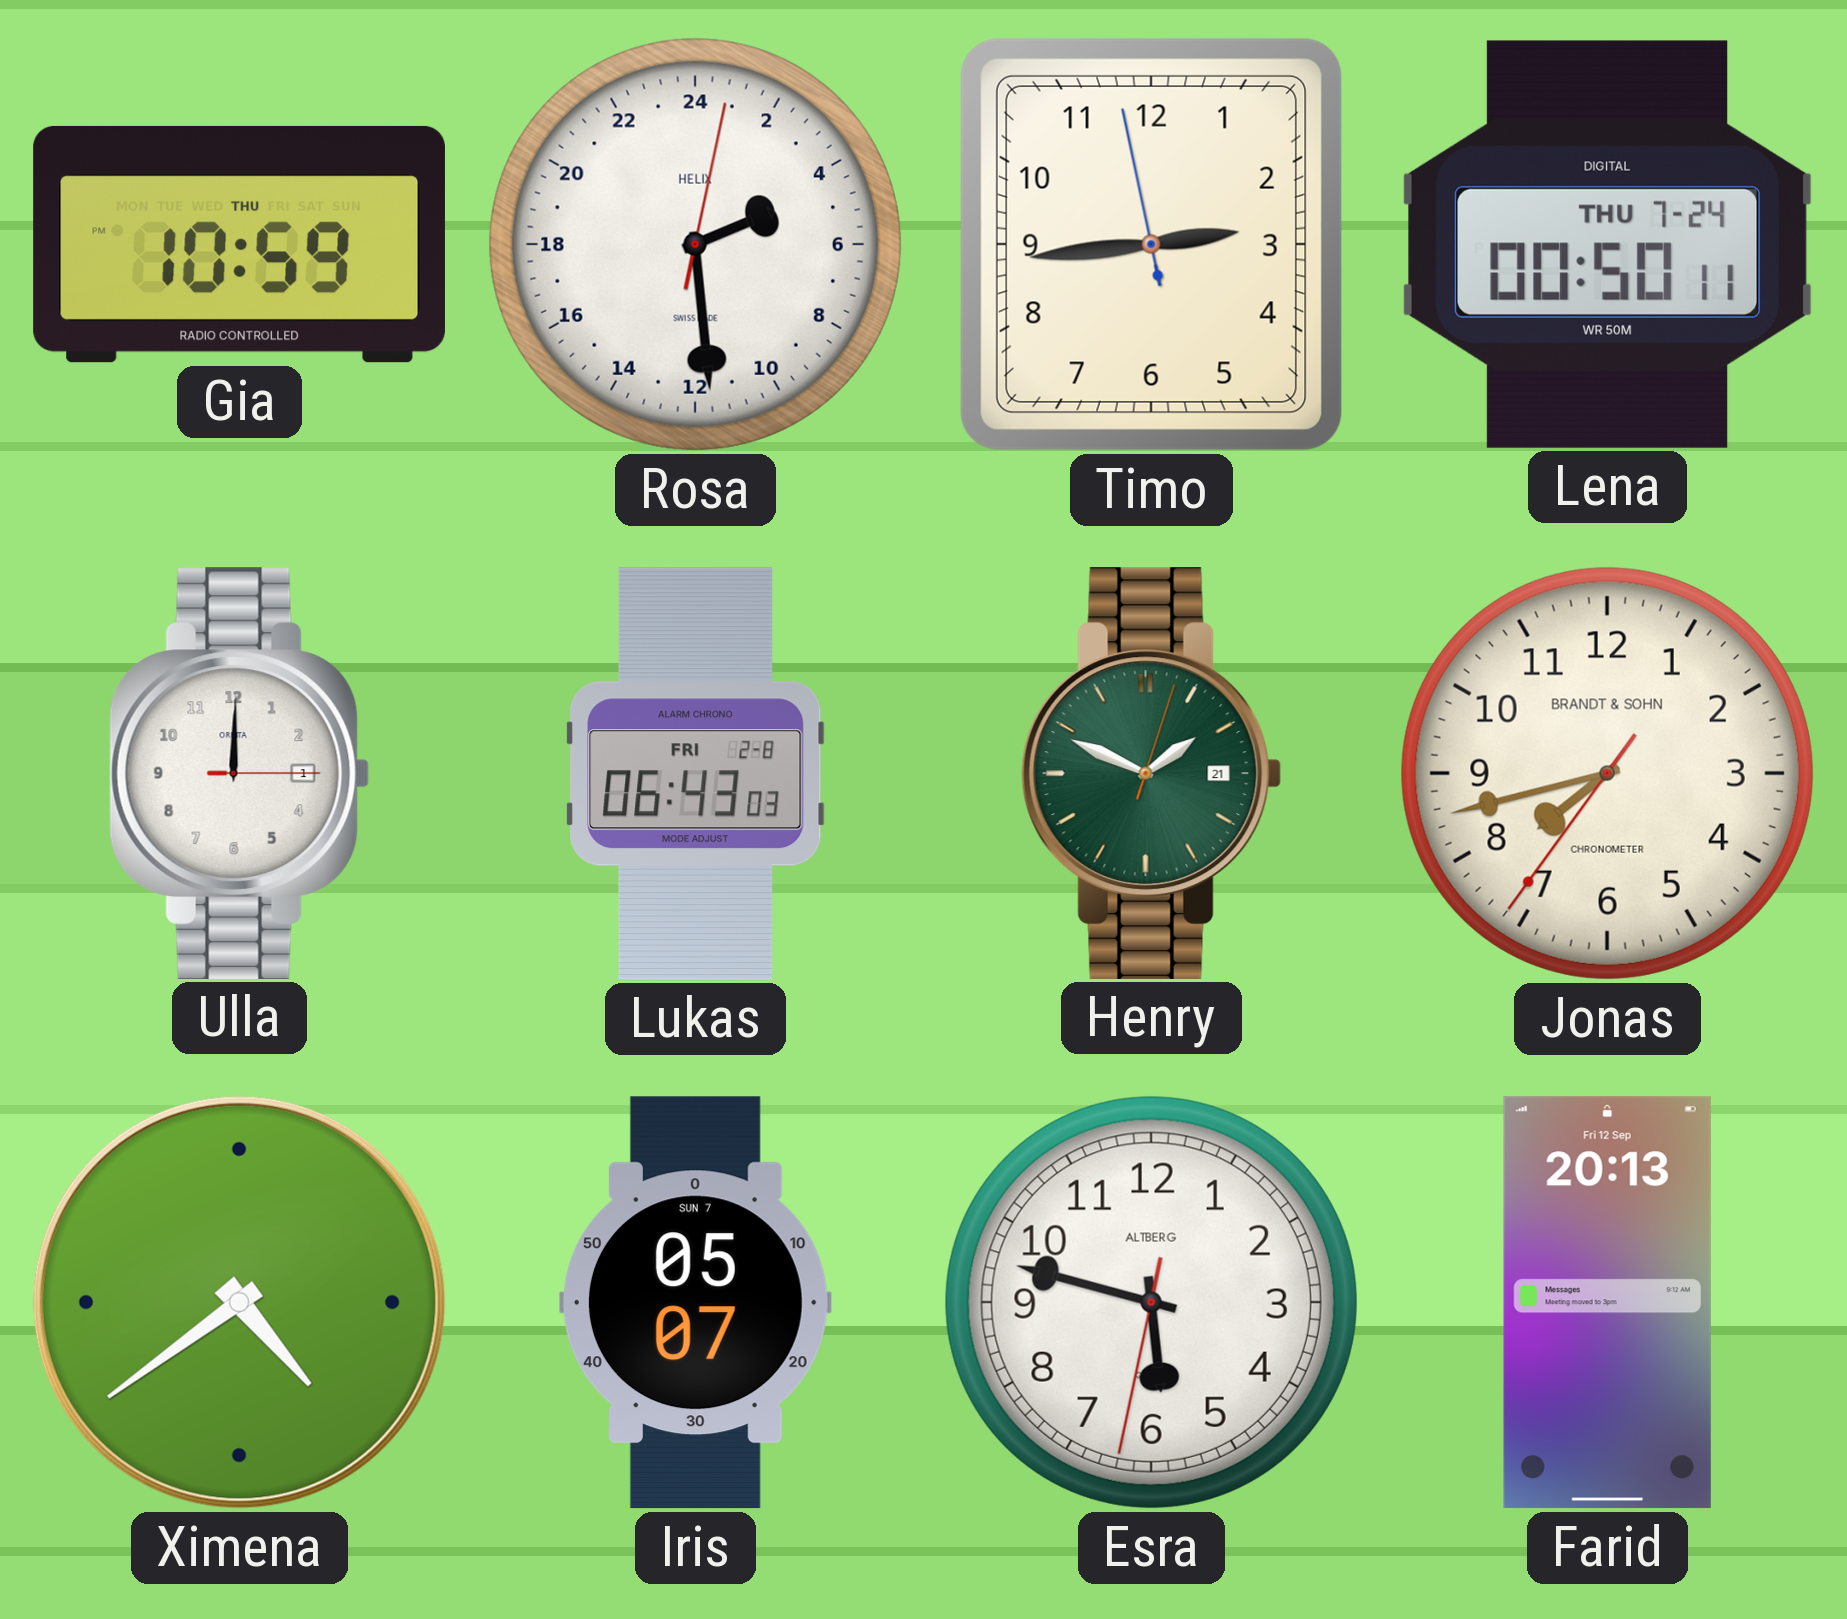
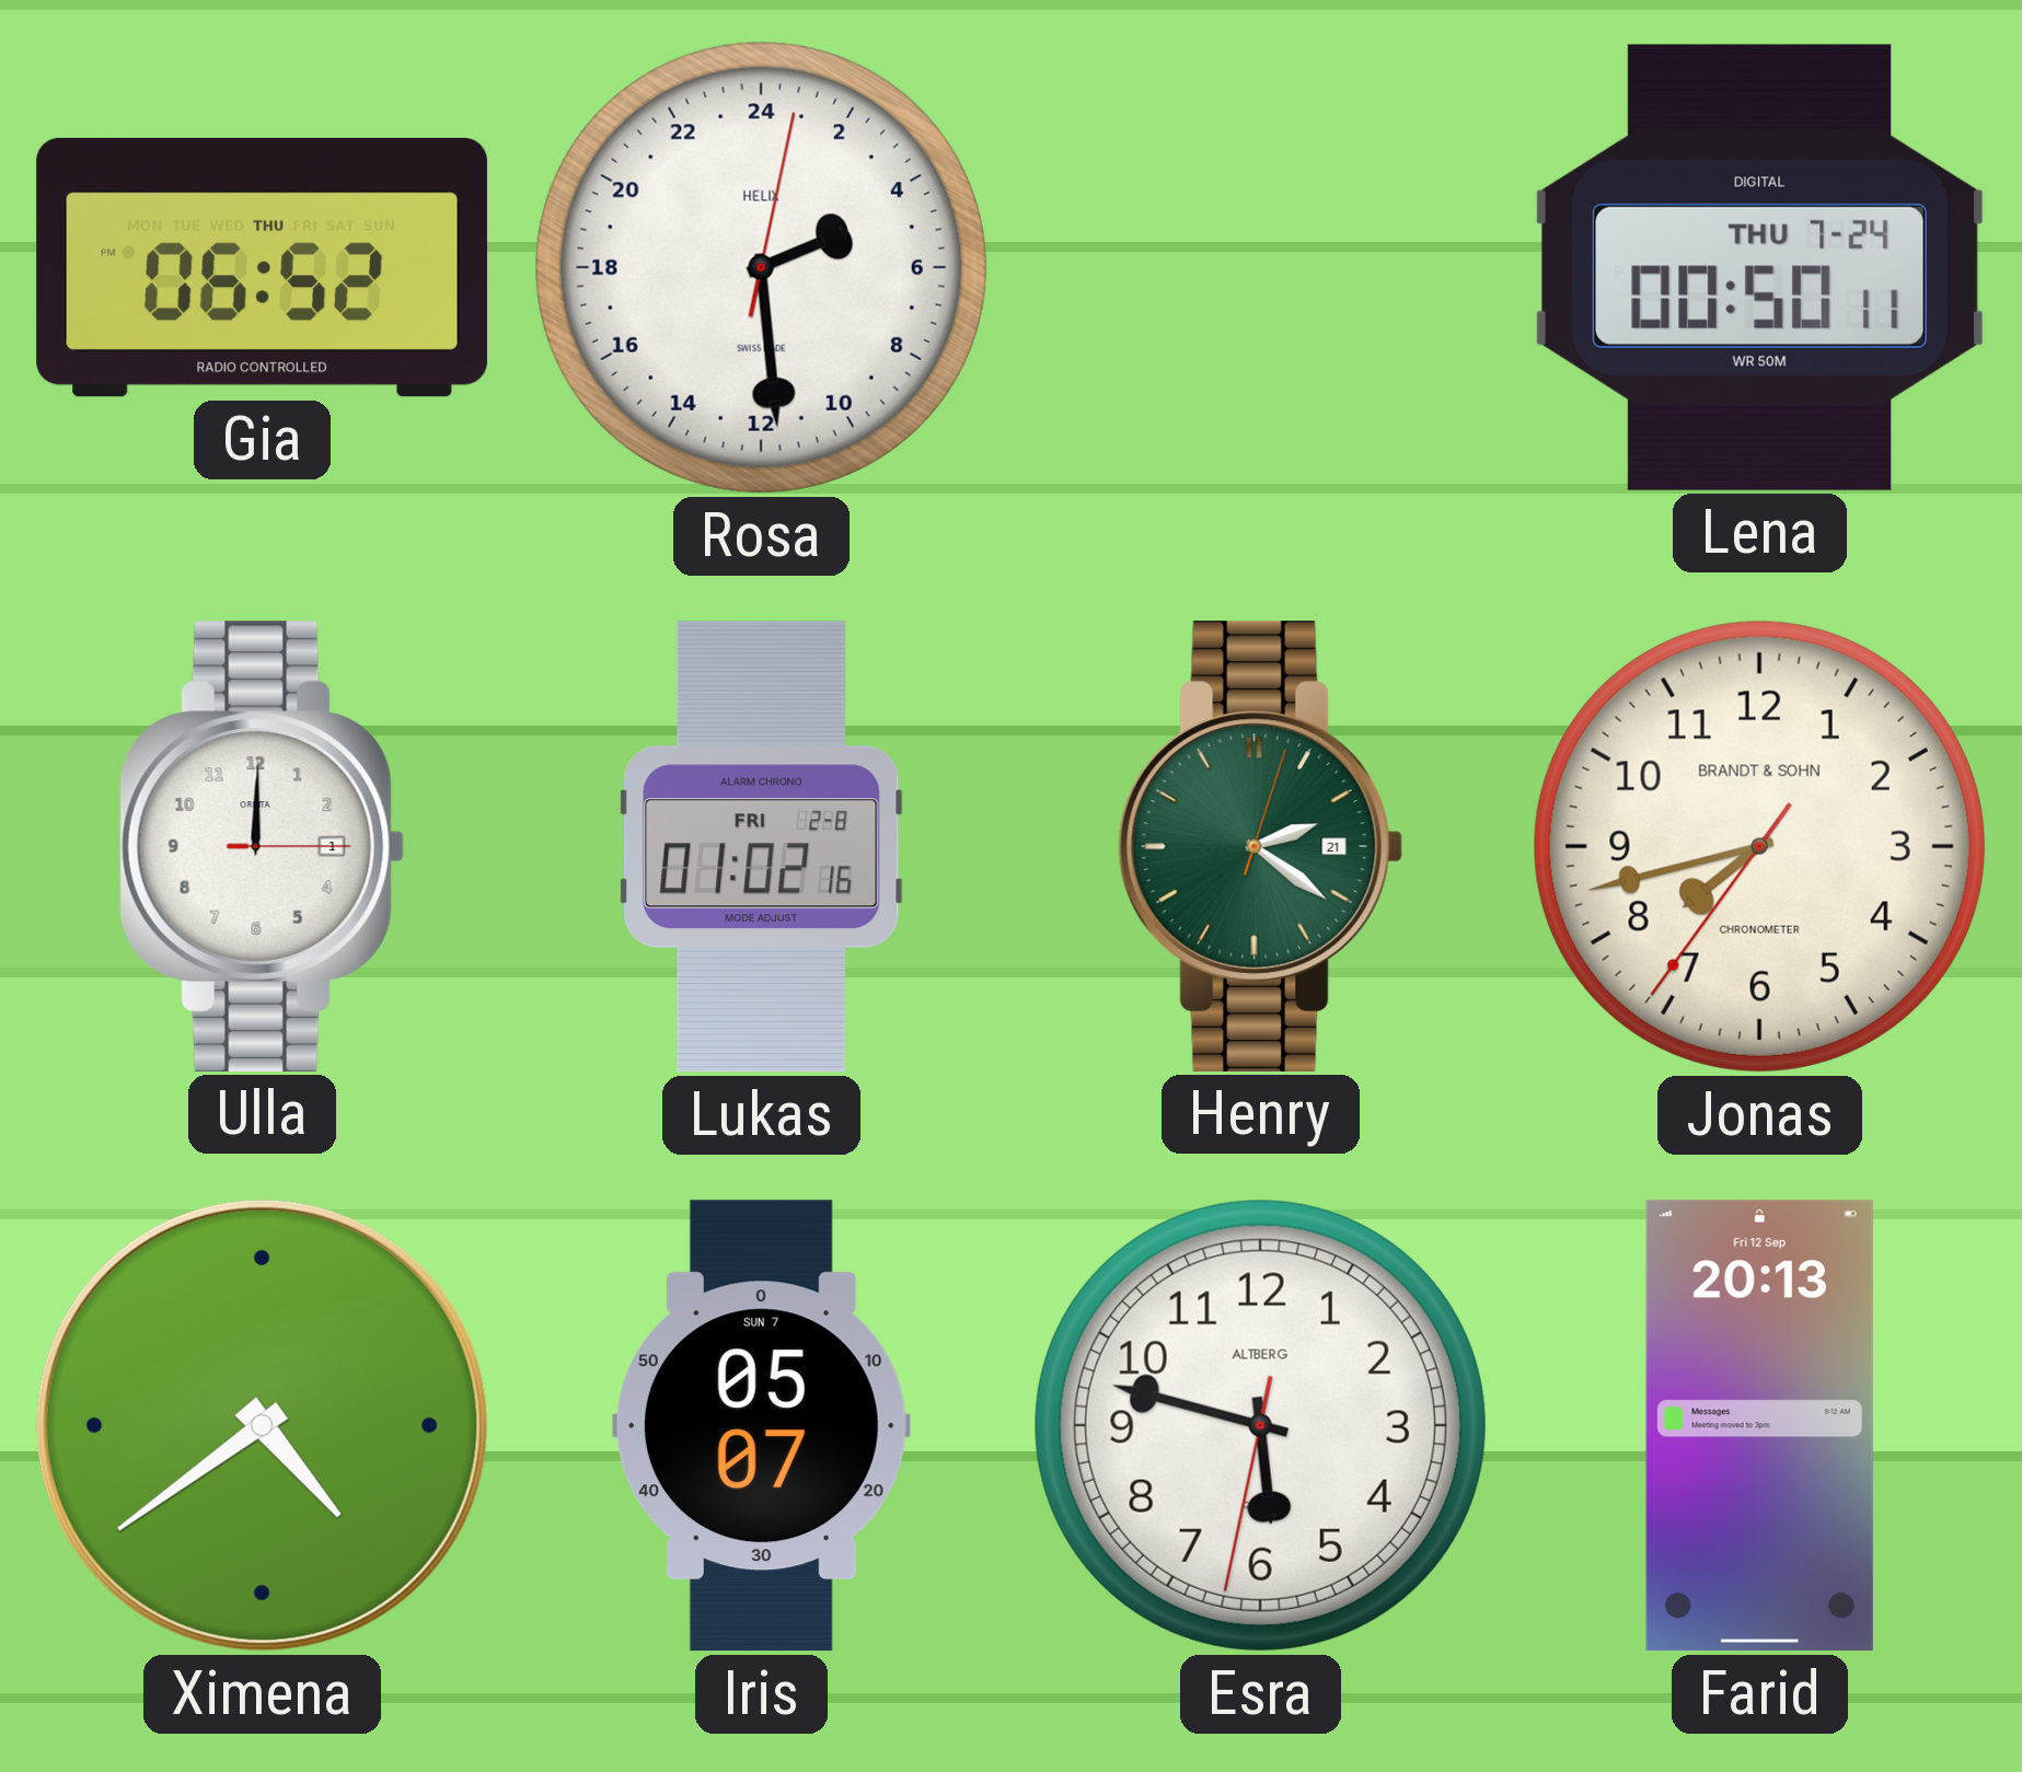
Gia: 10:59 -> 06:52
Timo: 2:43 -> none
Lukas: 06:43 -> 01:02
Henry: 1:49 -> 2:21
